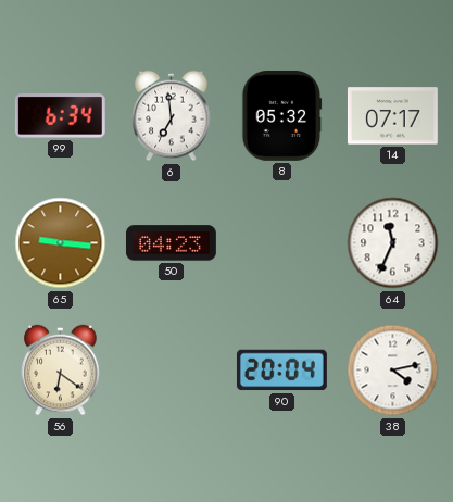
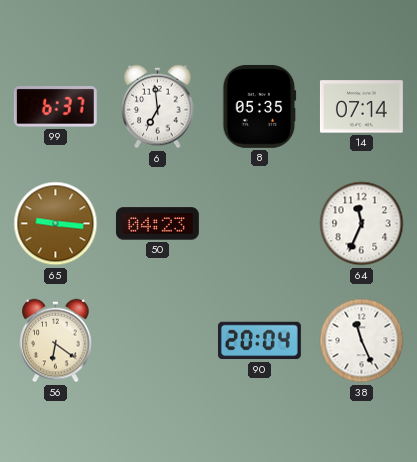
99: 6:34 -> 6:37
8: 05:32 -> 05:35
14: 07:17 -> 07:14
38: 4:13 -> 11:26
